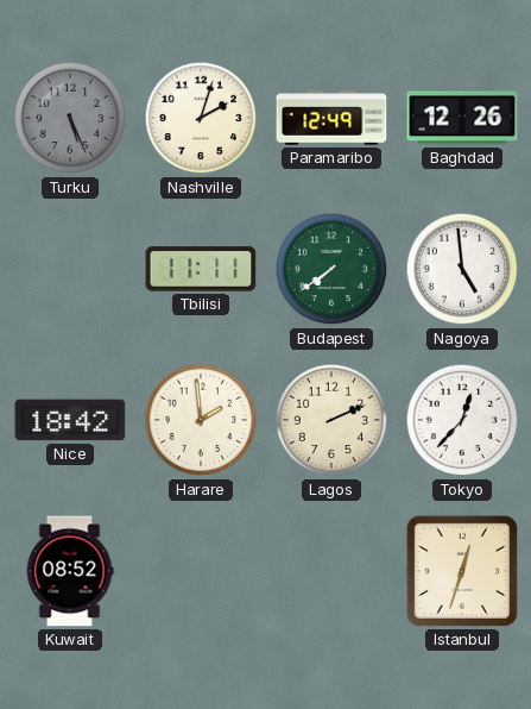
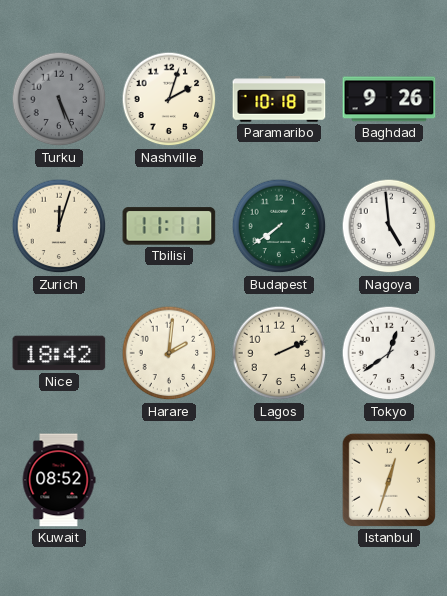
Paramaribo: 12:49 -> 10:18
Baghdad: 12:26 -> 9:26
Zurich: none -> 12:03
Harare: 1:59 -> 2:01
Tokyo: 12:37 -> 12:39
